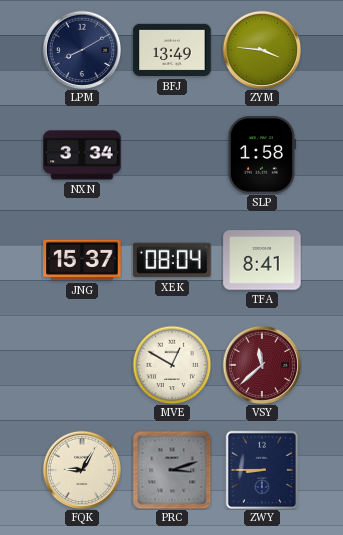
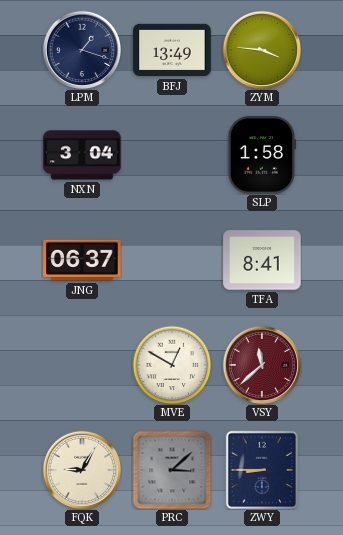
LPM: 8:10 -> 1:18
NXN: 3:34 -> 3:04
JNG: 15:37 -> 06:37
XEK: 08:04 -> none
PRC: 3:12 -> 3:08
